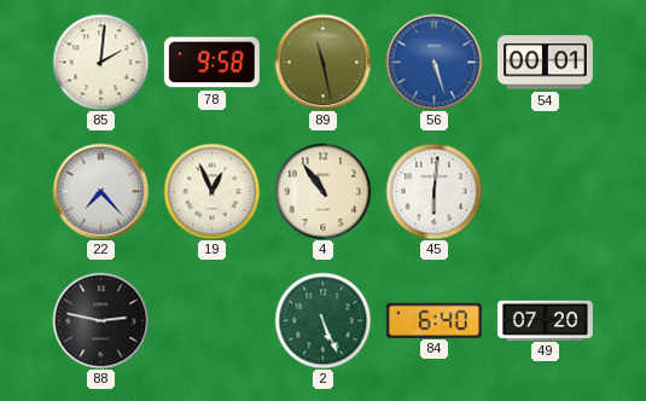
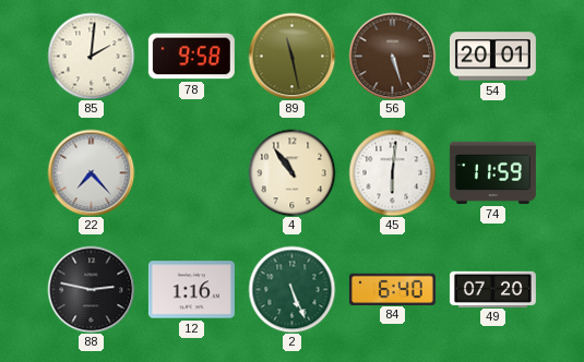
56 dial: blue -> brown
54: 00:01 -> 20:01
19: 12:56 -> none
74: none -> 11:59
12: none -> 1:16
